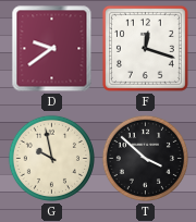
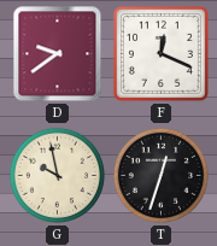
F: 12:18 -> 12:19
T: 3:52 -> 12:33
